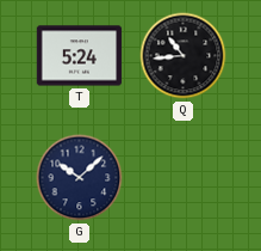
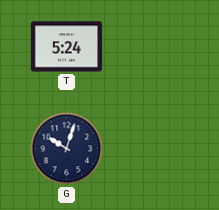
Q: 10:44 -> none
G: 10:08 -> 10:03
